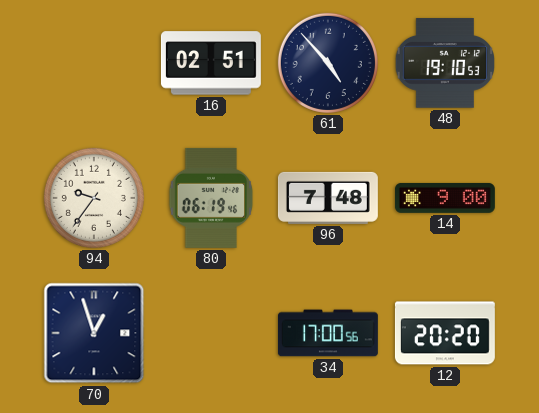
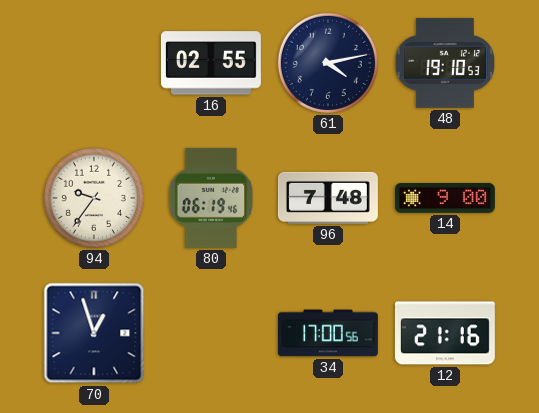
16: 02:51 -> 02:55
61: 4:53 -> 4:13
12: 20:20 -> 21:16
